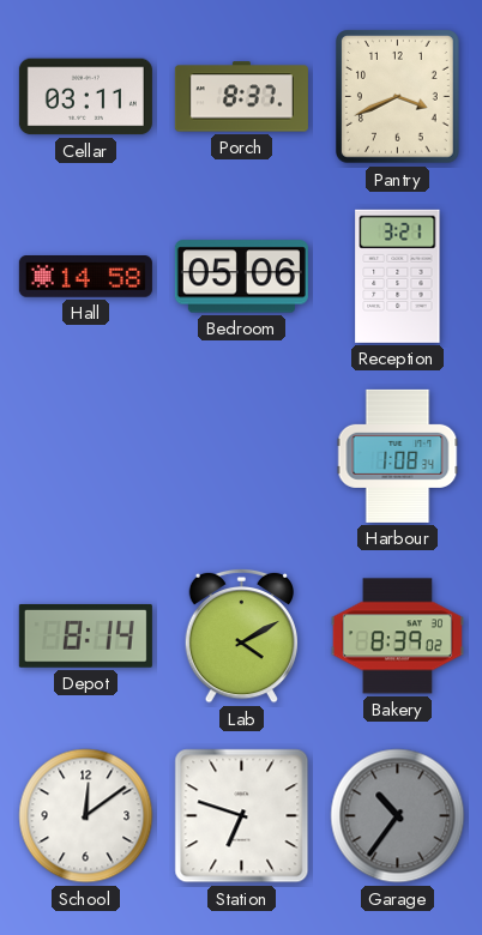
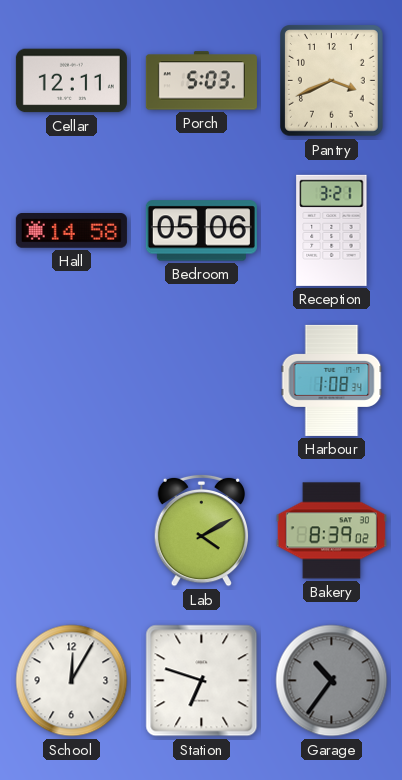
Cellar: 03:11 -> 12:11
Porch: 8:37 -> 5:03
Depot: 8:14 -> none
School: 12:09 -> 12:05
